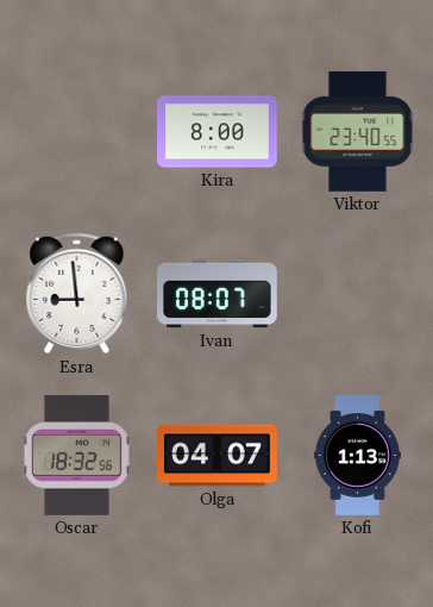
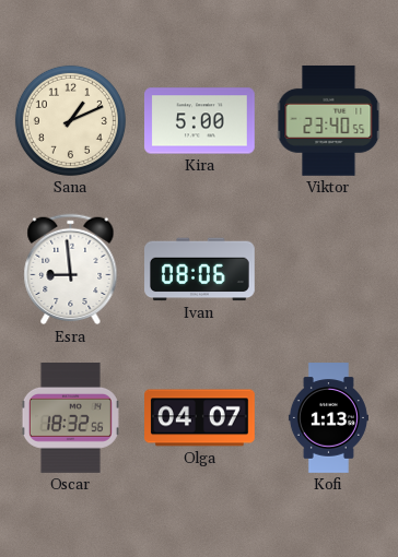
Sana: none -> 1:11
Kira: 8:00 -> 5:00
Ivan: 08:07 -> 08:06
